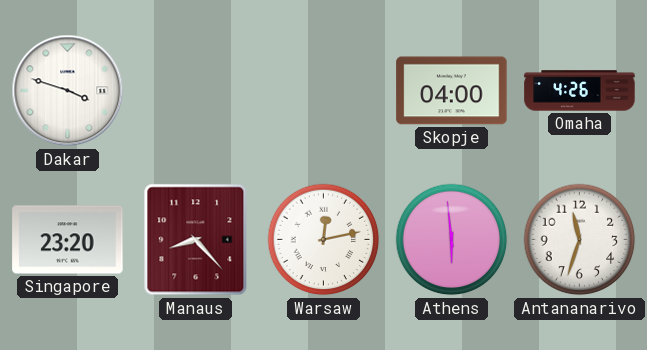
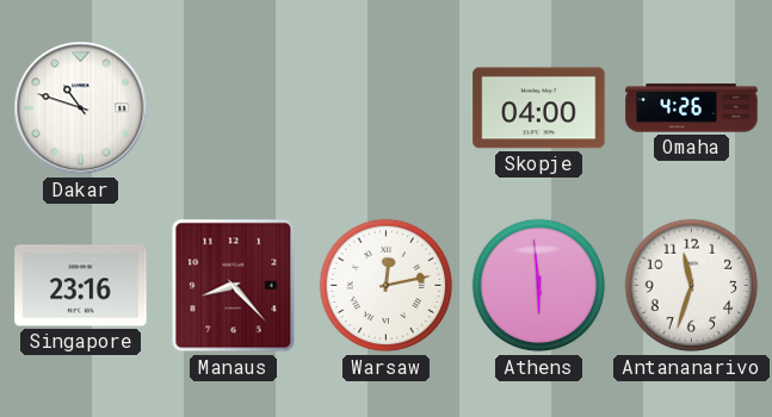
Dakar: 3:48 -> 10:48
Singapore: 23:20 -> 23:16
